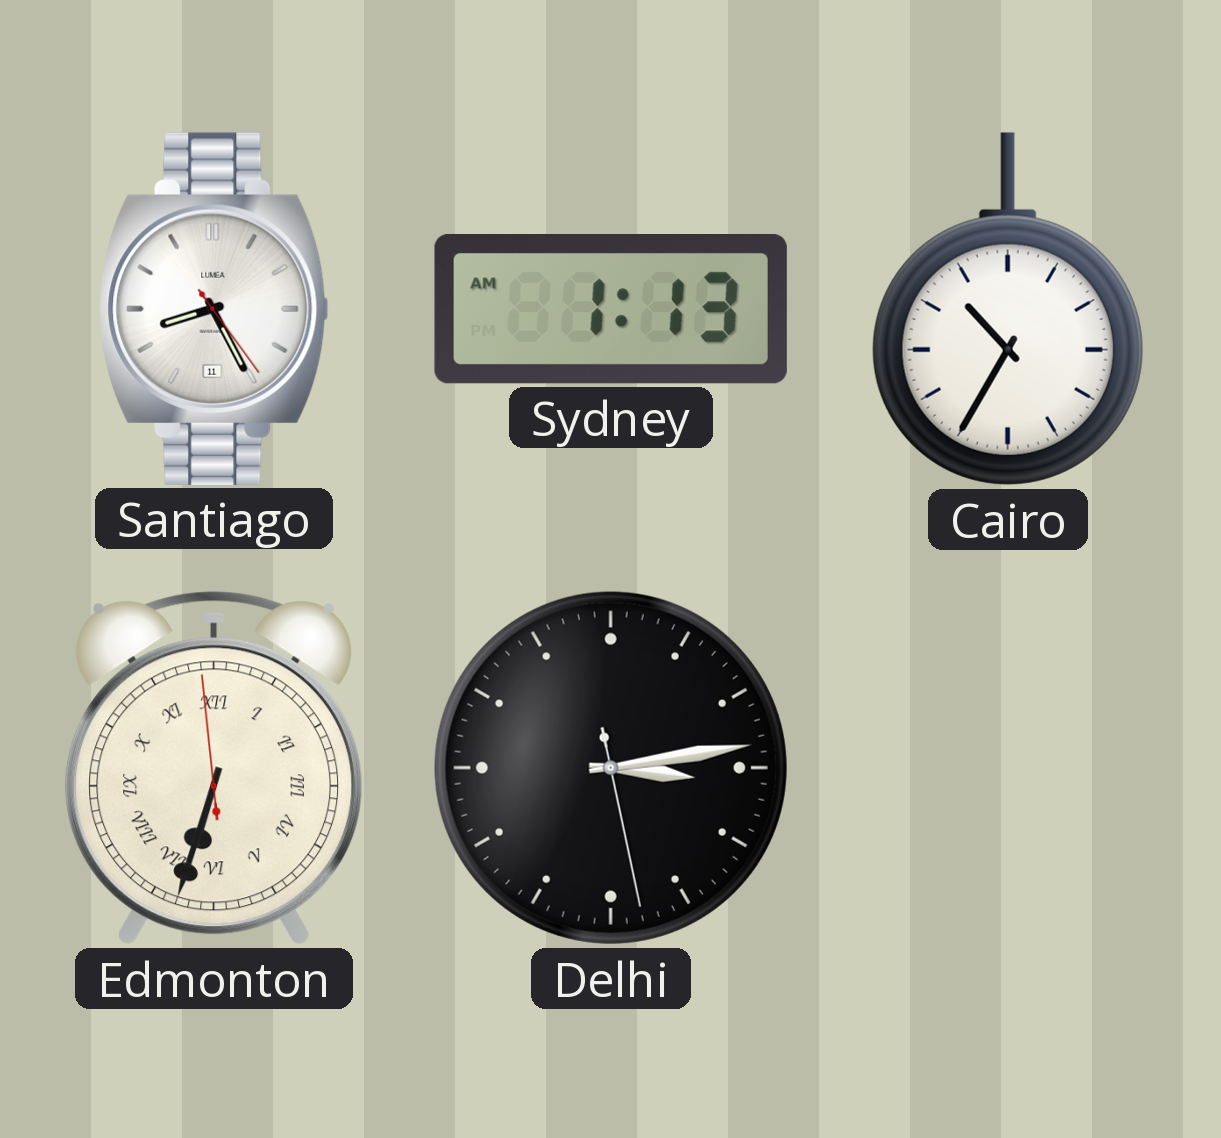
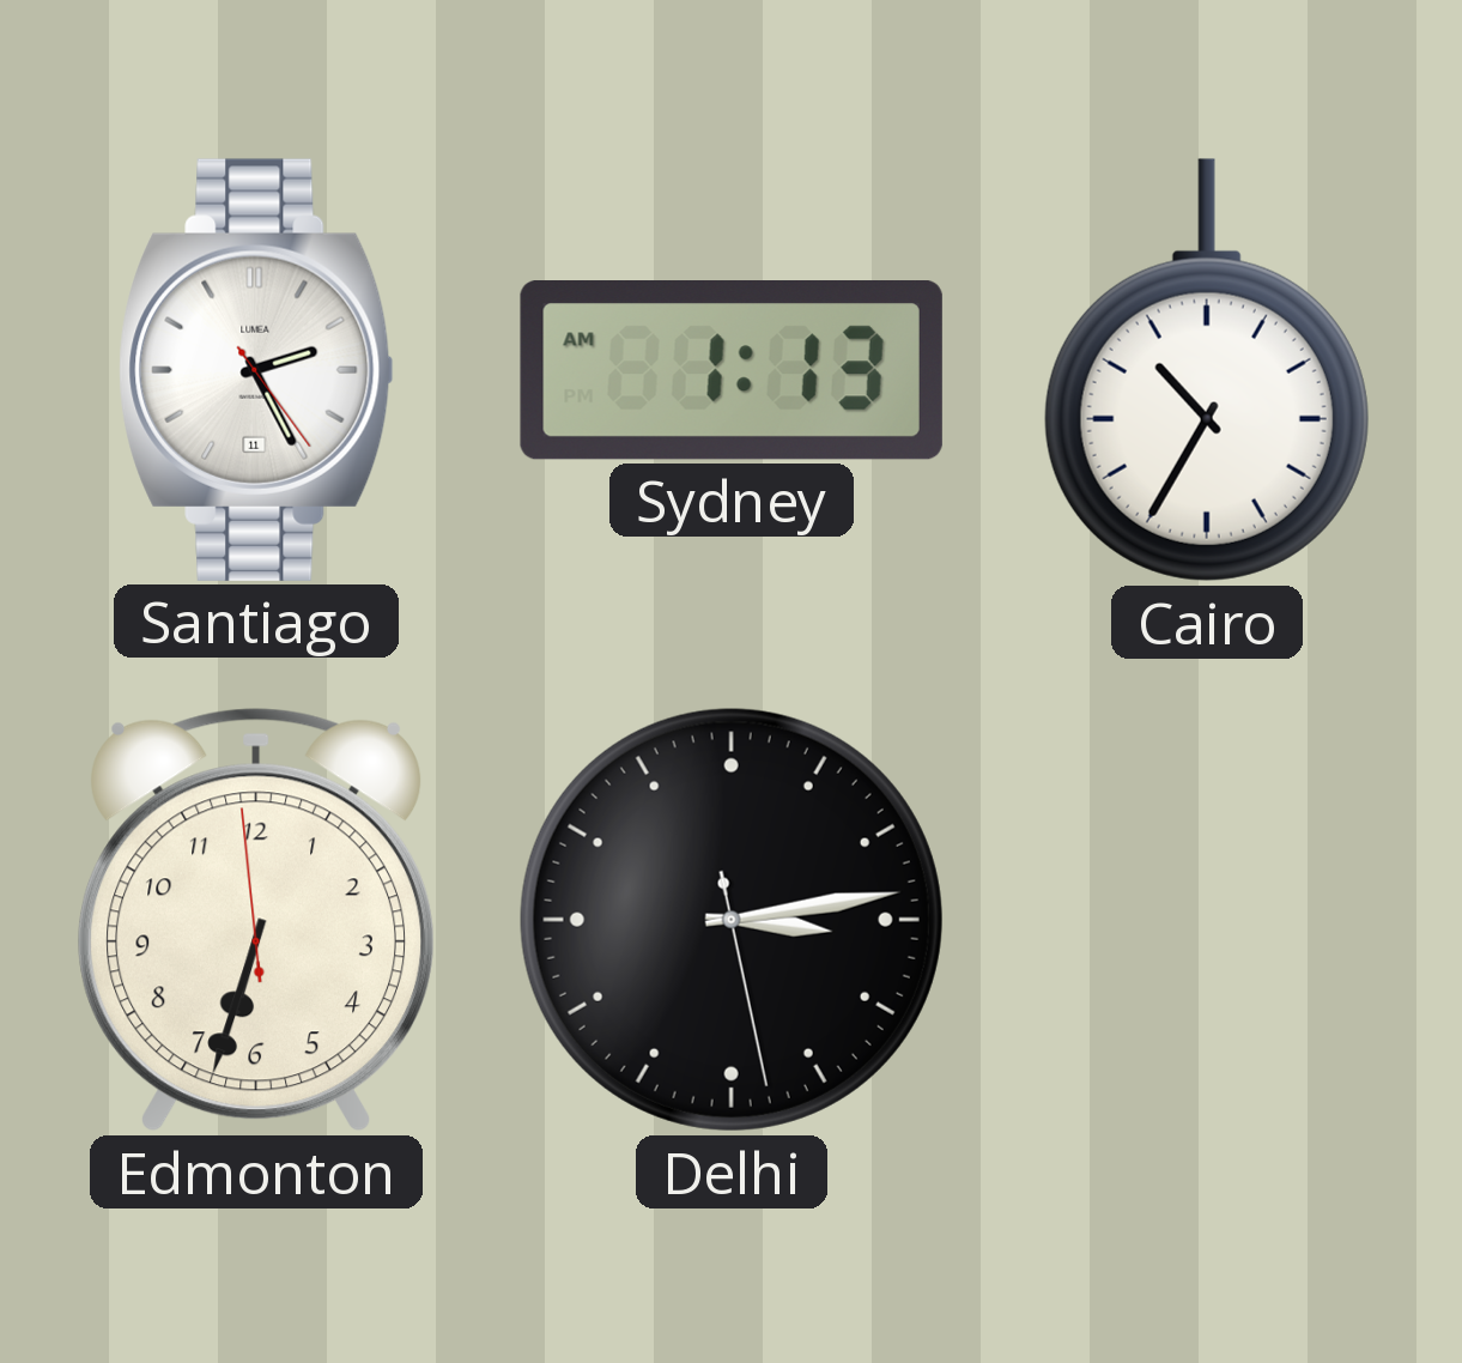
Santiago: 8:25 -> 2:25
Edmonton numerals: Roman -> Arabic
